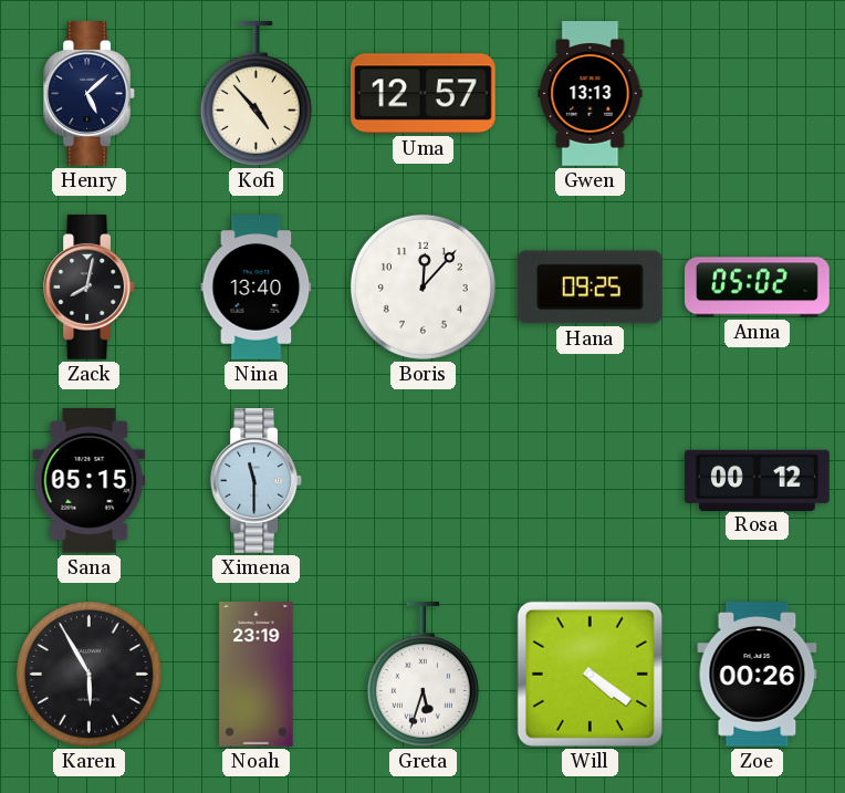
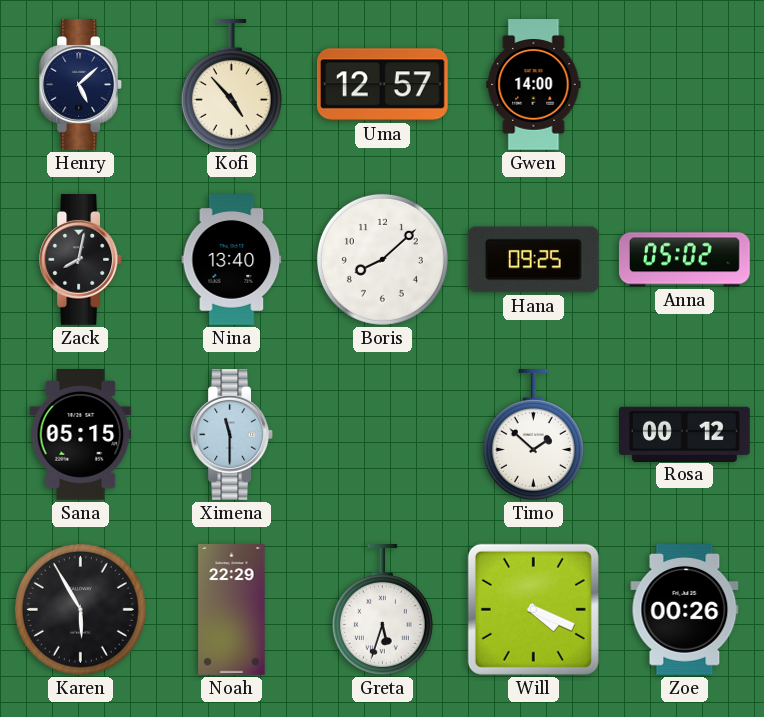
Gwen: 13:13 -> 14:00
Boris: 12:07 -> 8:08
Timo: none -> 1:52
Noah: 23:19 -> 22:29
Will: 4:21 -> 4:19
